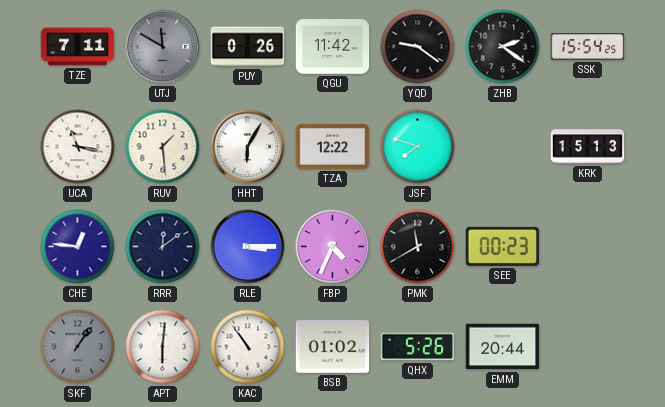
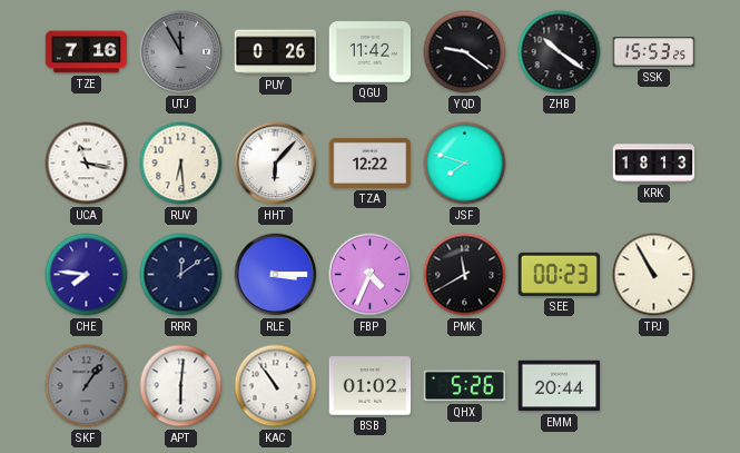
TZE: 7:11 -> 7:16
UTJ: 11:50 -> 11:55
ZHB: 2:21 -> 10:21
SSK: 15:54 -> 15:53
RUV: 1:29 -> 6:29
HHT: 6:05 -> 6:07
KRK: 15:13 -> 18:13
CHE: 12:46 -> 7:46
TPJ: none -> 10:55
